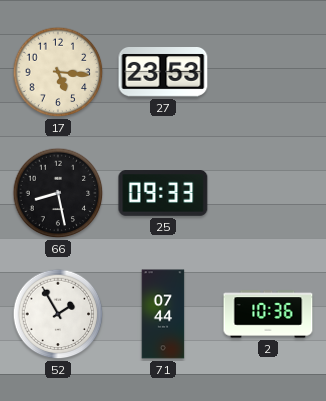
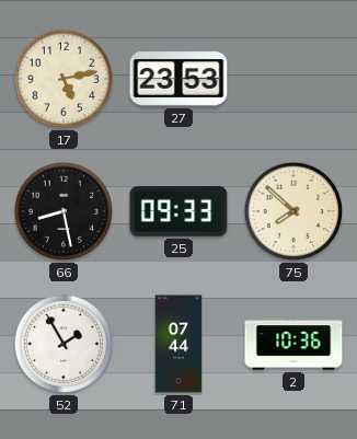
17: 5:16 -> 5:13
75: none -> 7:52
